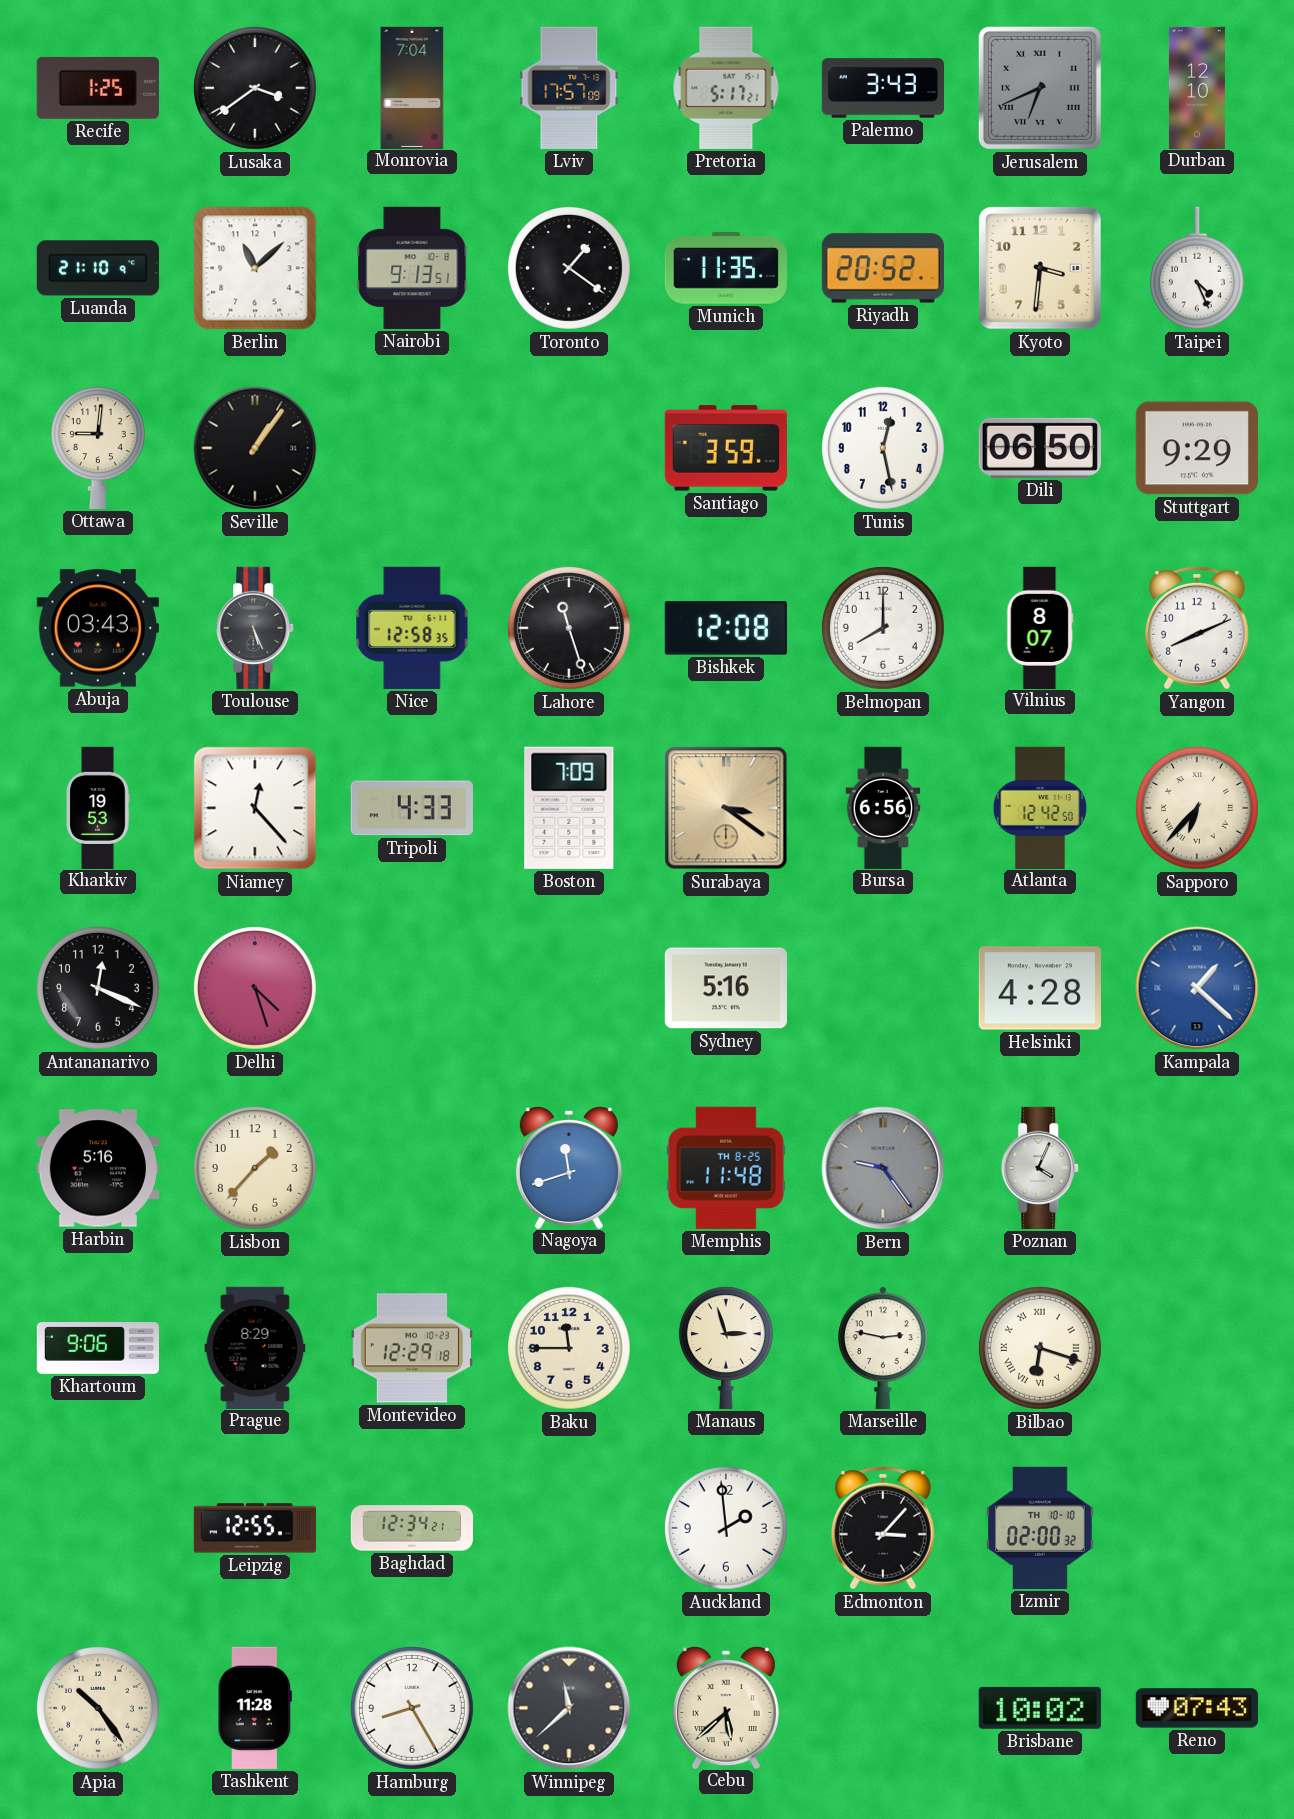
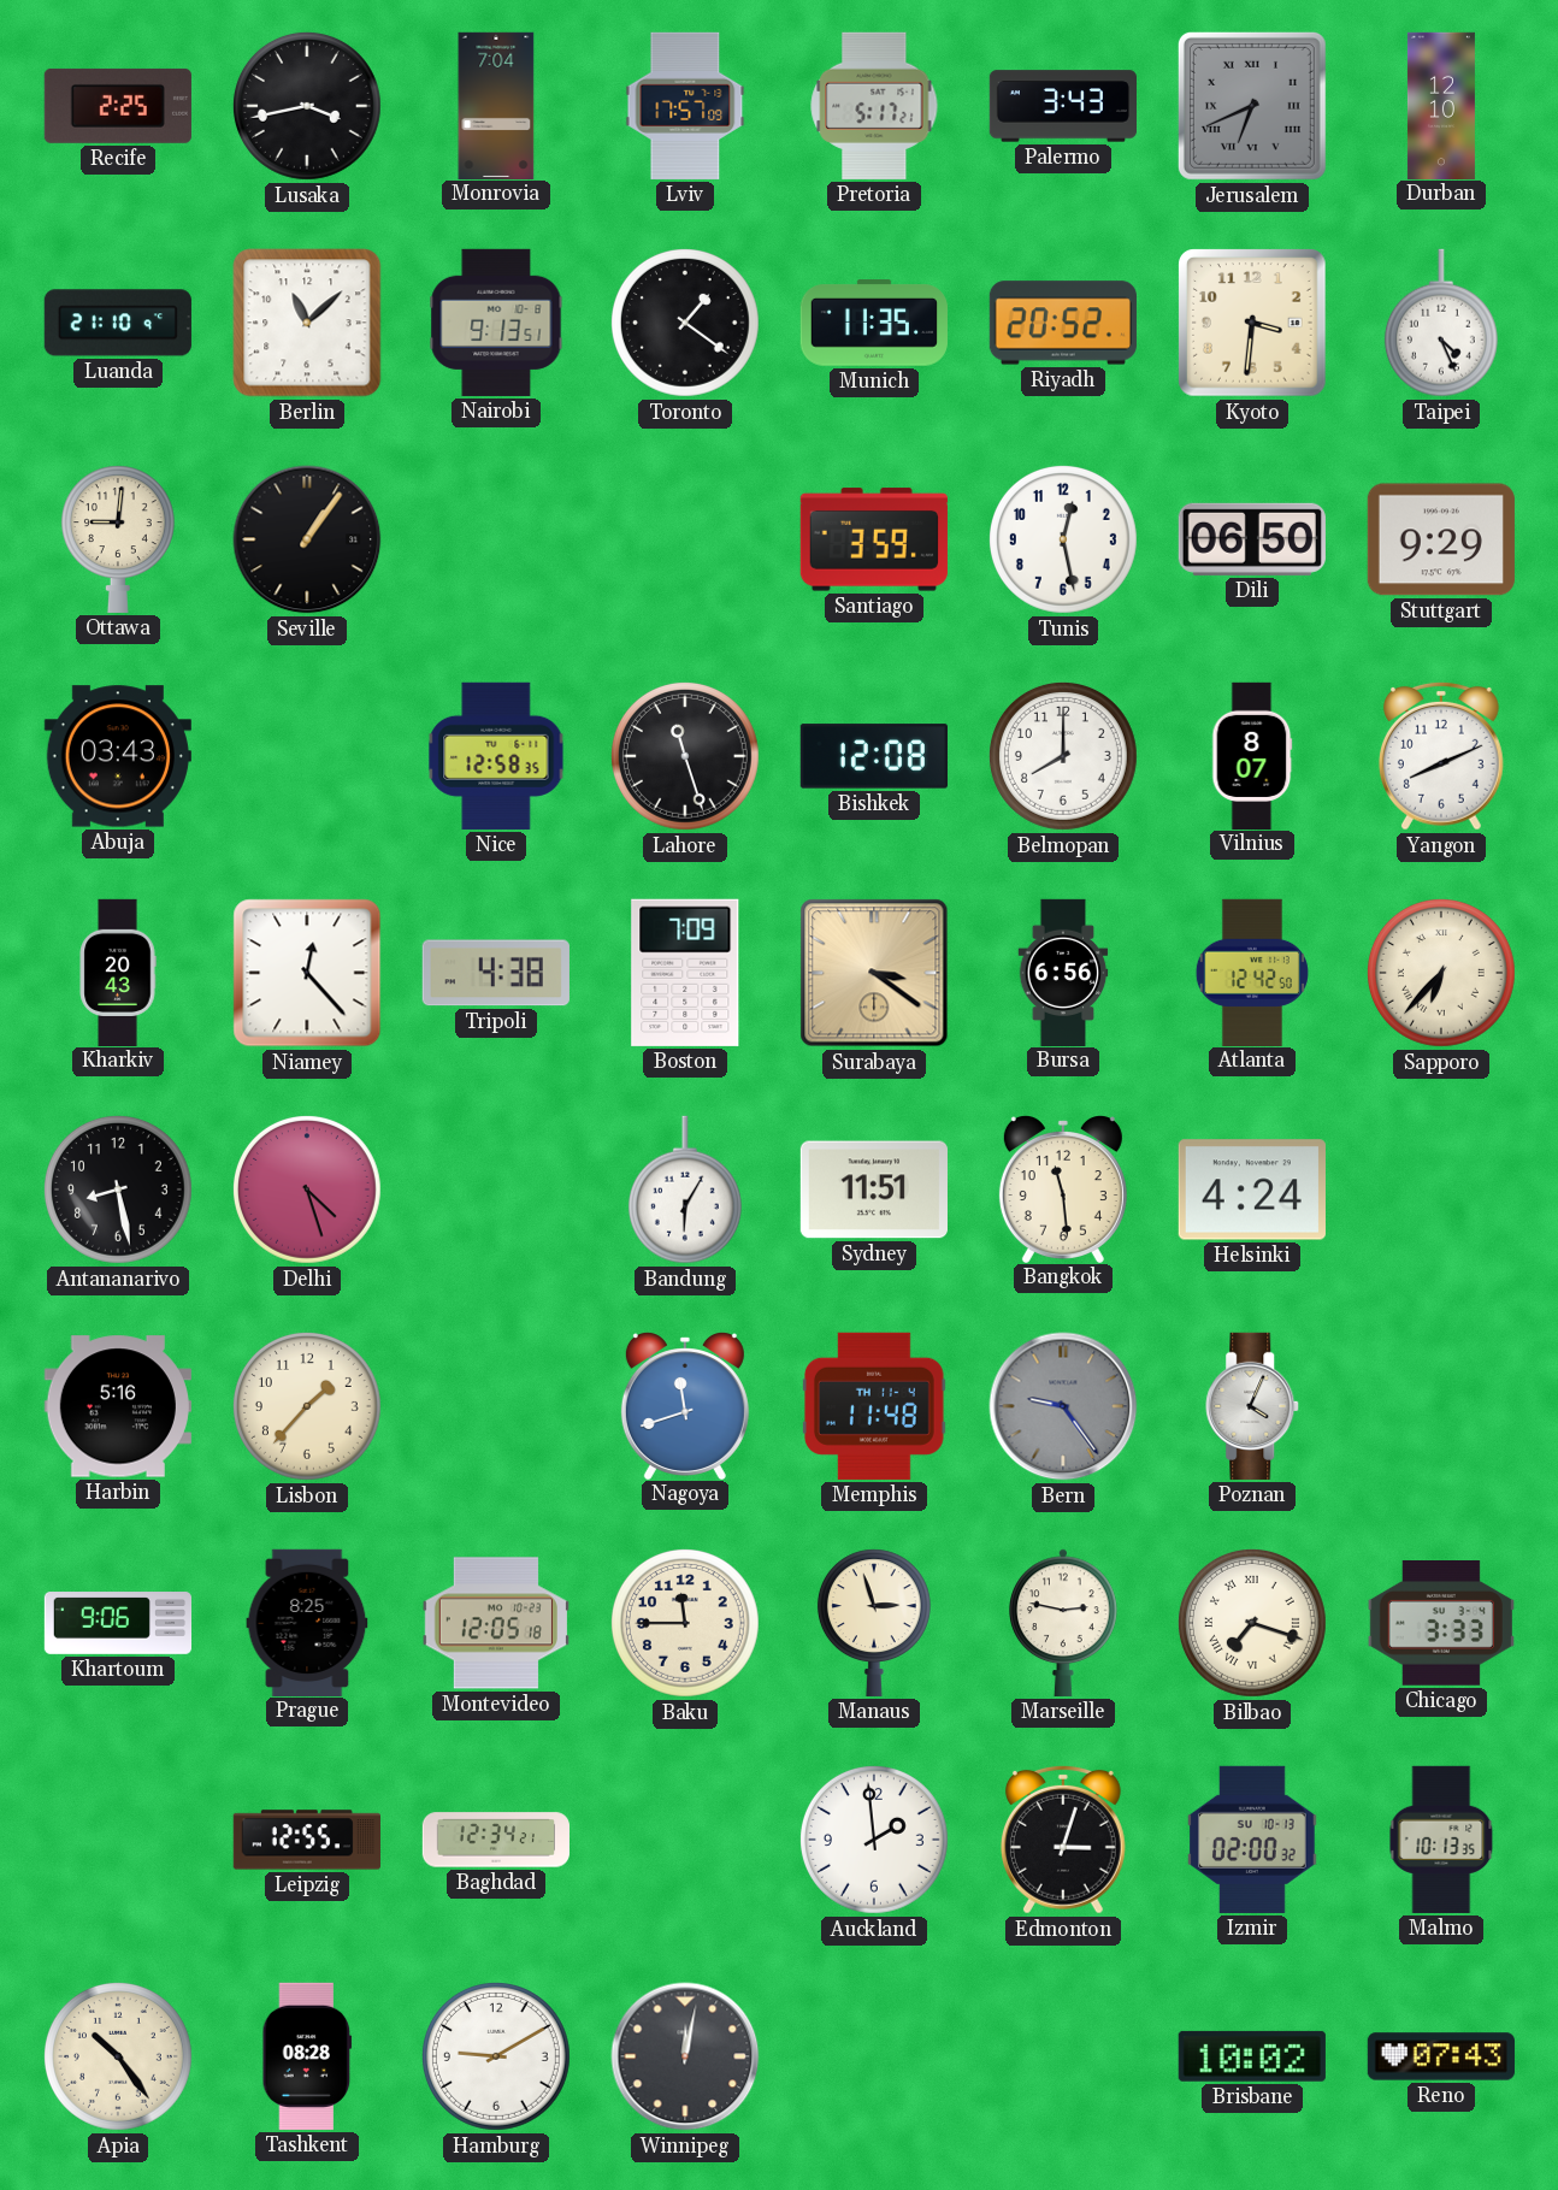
Recife: 1:25 -> 2:25
Lusaka: 3:39 -> 3:43
Toulouse: 5:26 -> none
Kharkiv: 19:53 -> 20:43
Tripoli: 4:33 -> 4:38
Antananarivo: 12:19 -> 8:28
Bandung: none -> 6:05
Sydney: 5:16 -> 11:51
Bangkok: none -> 11:29
Helsinki: 4:28 -> 4:24
Kampala: 1:22 -> none
Memphis date: TH 8-25 -> TH 11-4
Prague: 8:29 -> 8:25
Montevideo: 12:29 -> 12:05
Bilbao: 6:18 -> 7:18
Chicago: none -> 3:33
Edmonton: 3:07 -> 3:03
Izmir date: TH 10-10 -> SU 10-13
Malmo: none -> 10:13
Tashkent: 11:28 -> 08:28
Hamburg: 8:25 -> 9:10
Winnipeg: 11:38 -> 12:02
Cebu: 5:38 -> none
